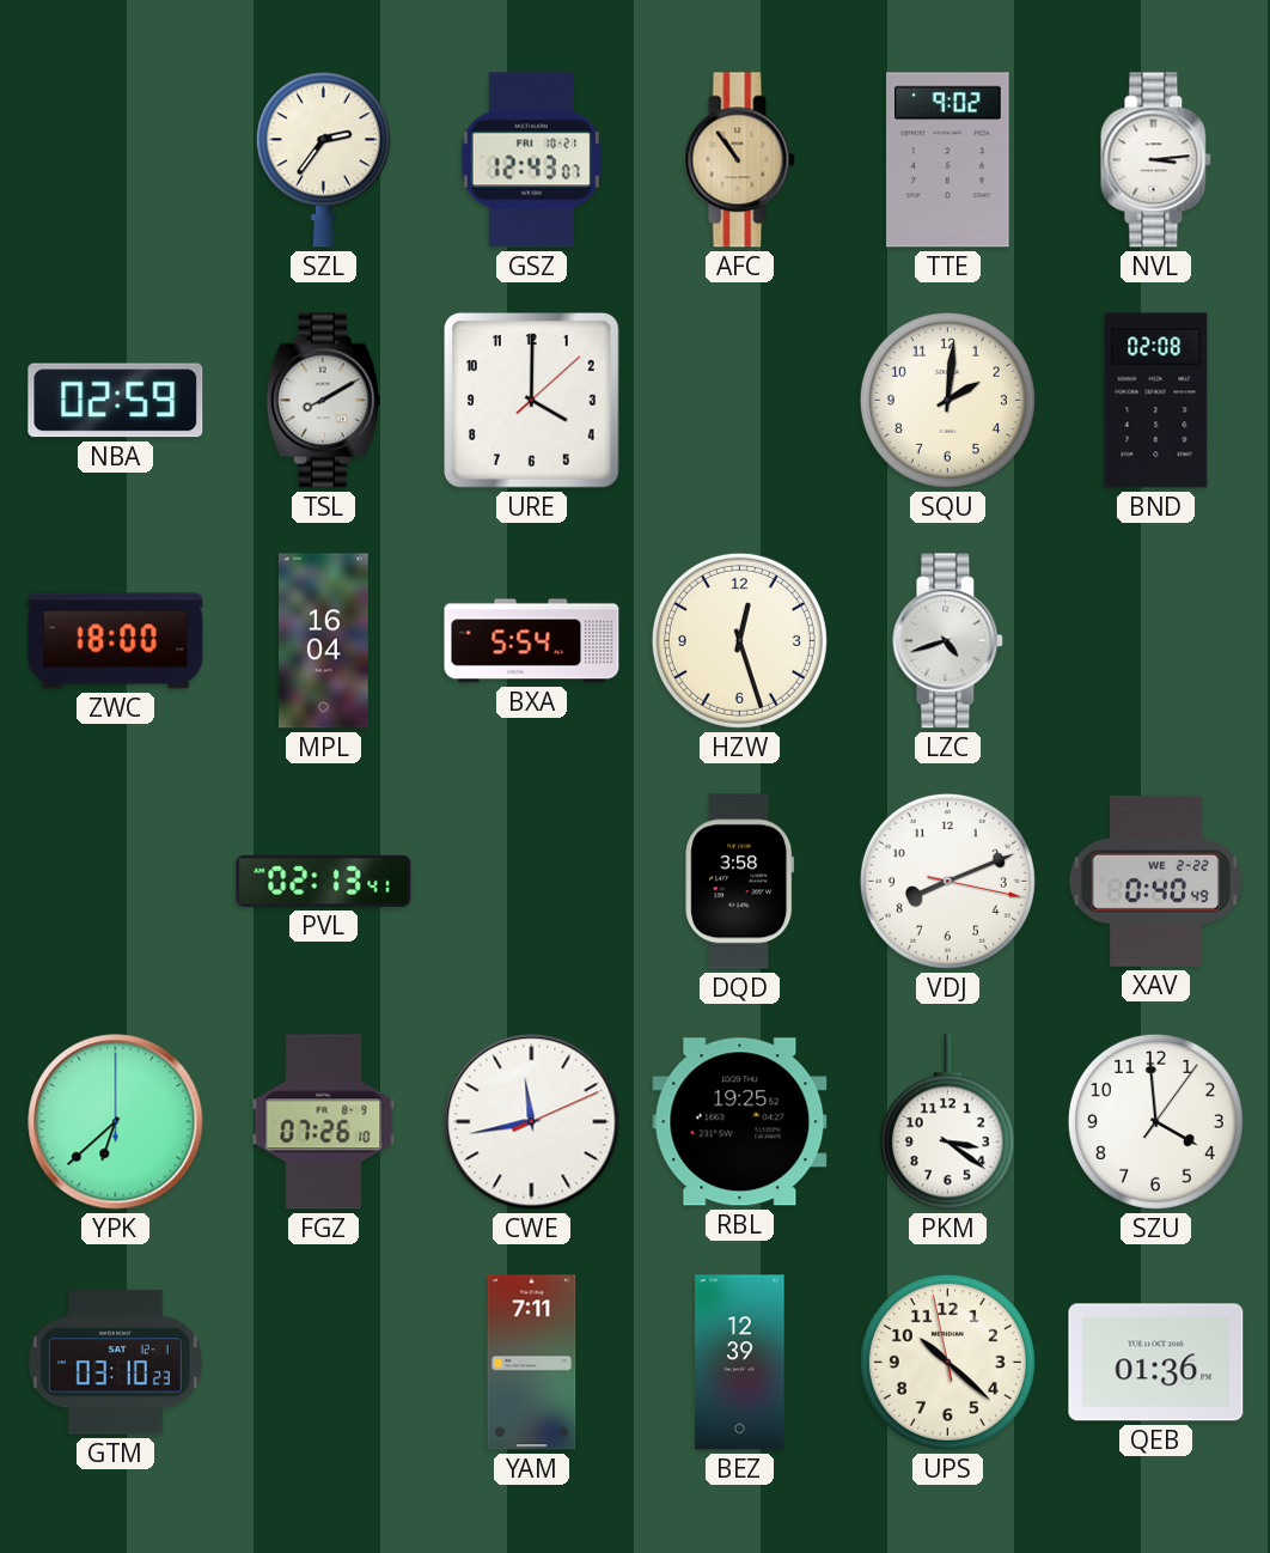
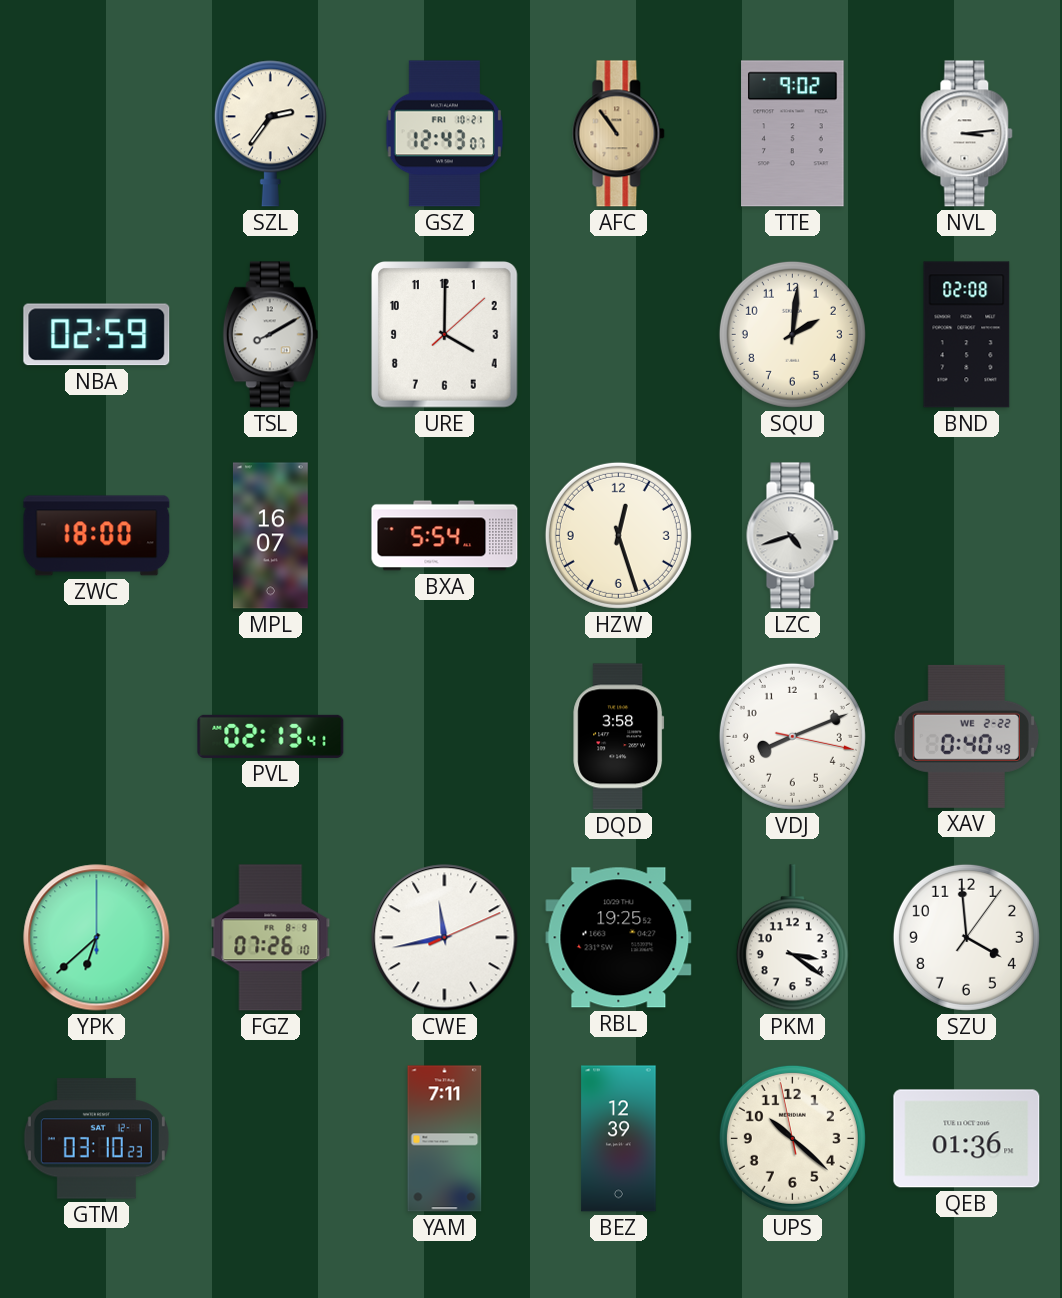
MPL: 16:04 -> 16:07
